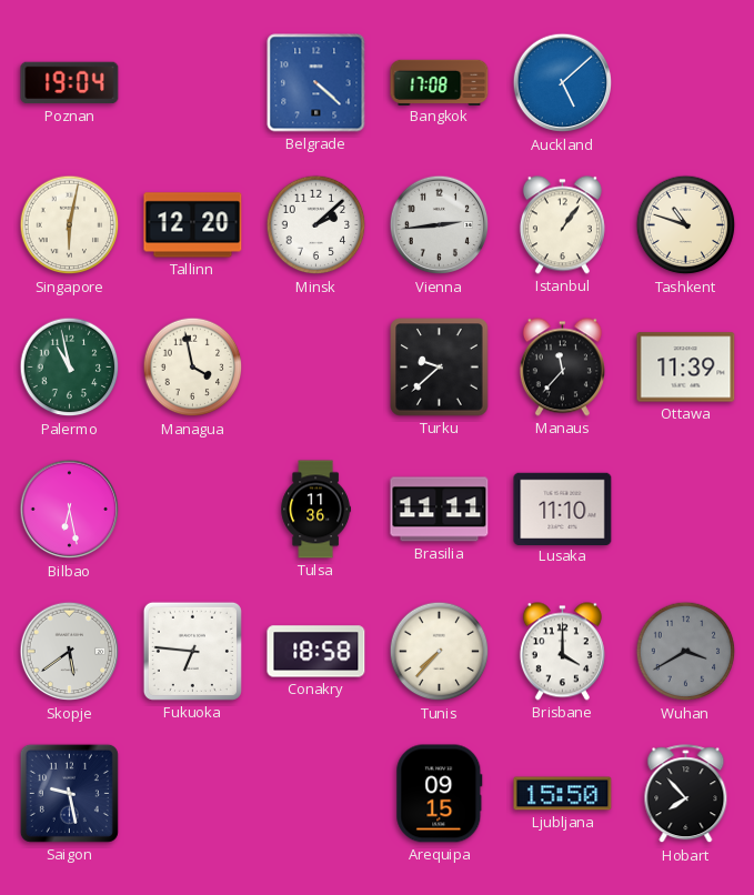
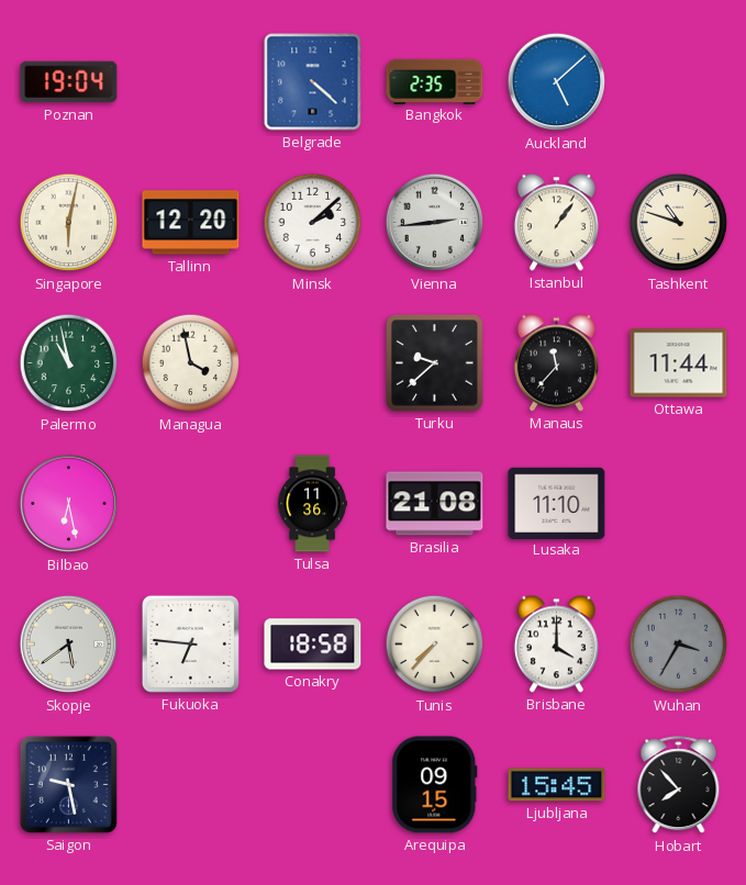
Bangkok: 17:08 -> 2:35
Ottawa: 11:39 -> 11:44
Brasilia: 11:11 -> 21:08
Wuhan: 3:40 -> 3:35
Ljubljana: 15:50 -> 15:45
